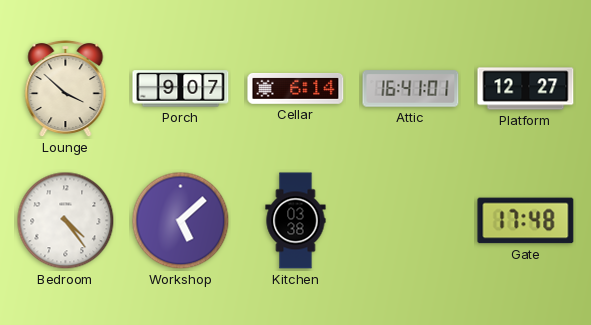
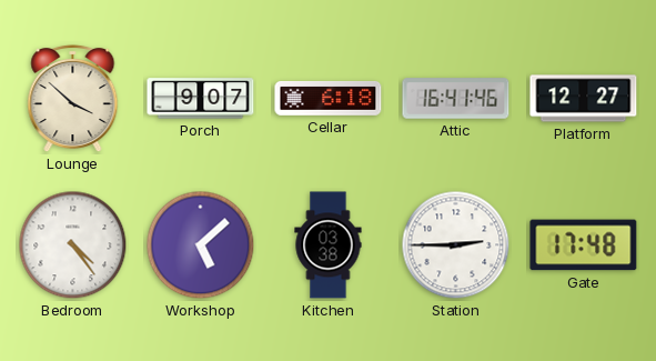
Cellar: 6:14 -> 6:18
Attic: 16:41:01 -> 16:41:46
Station: none -> 2:45
